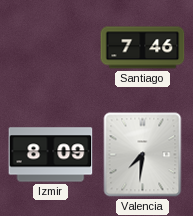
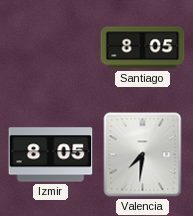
Santiago: 7:46 -> 8:05
Izmir: 8:09 -> 8:05
